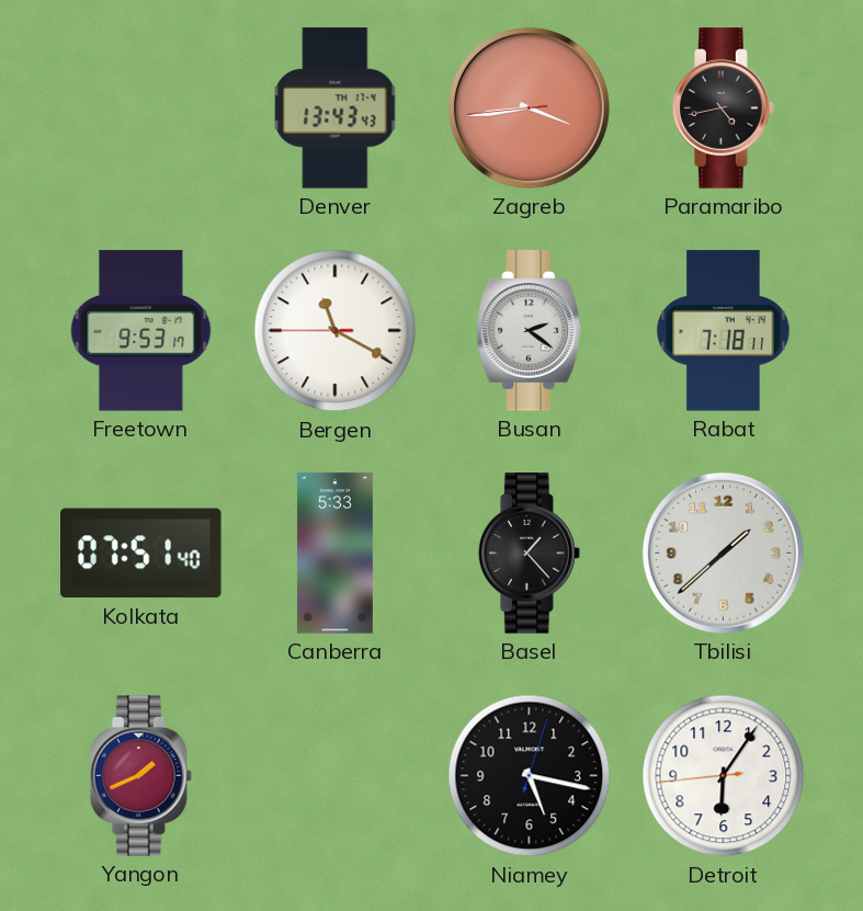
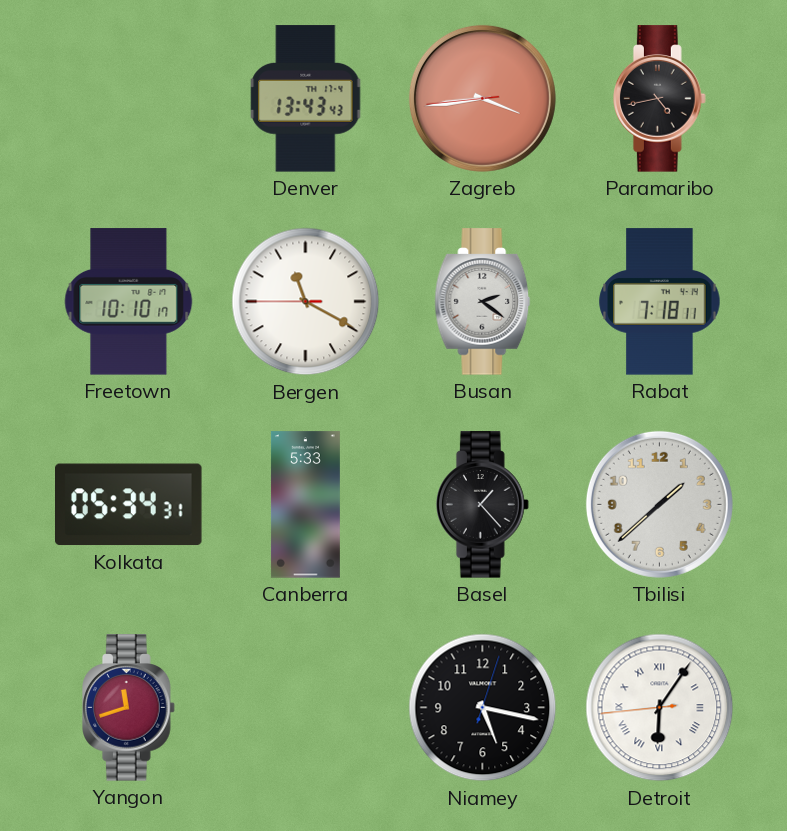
Freetown: 9:53 -> 10:10
Kolkata: 07:51 -> 05:34
Yangon: 1:41 -> 11:42
Detroit numerals: Arabic -> Roman
